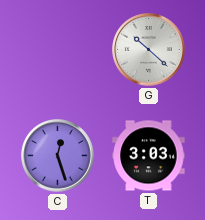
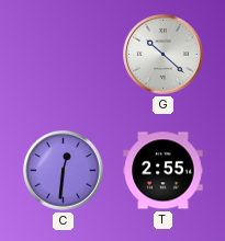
C: 12:27 -> 12:31
T: 3:03 -> 2:55
